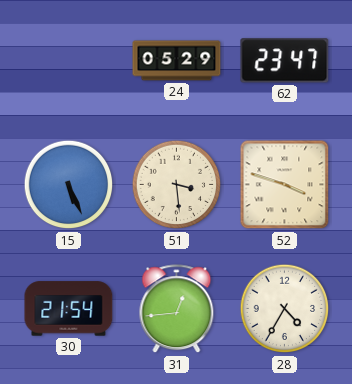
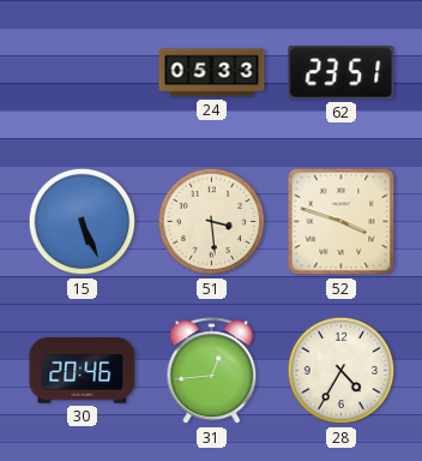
24: 05:29 -> 05:33
62: 23:47 -> 23:51
30: 21:54 -> 20:46
